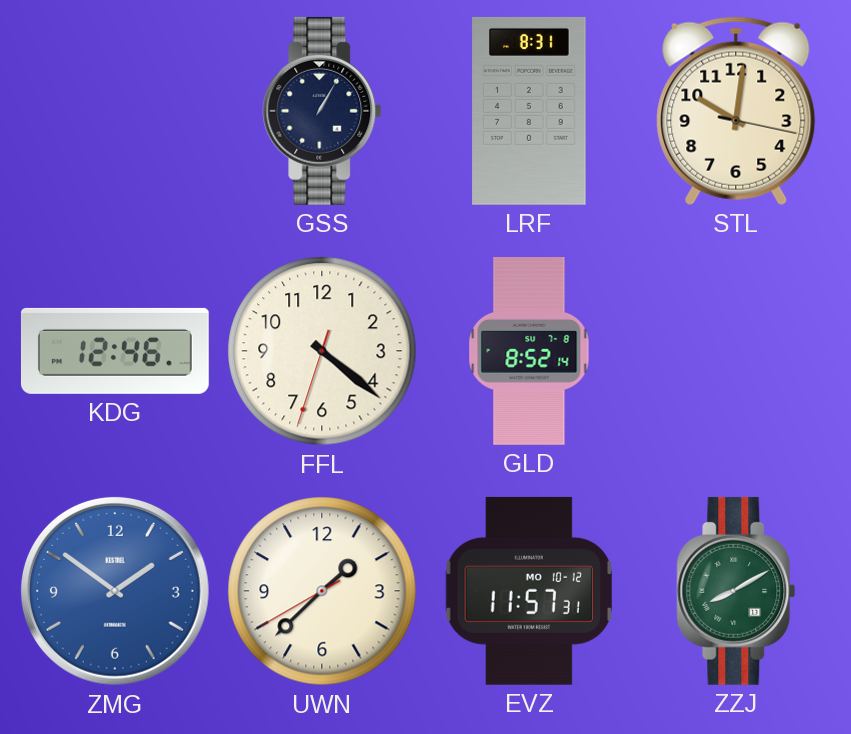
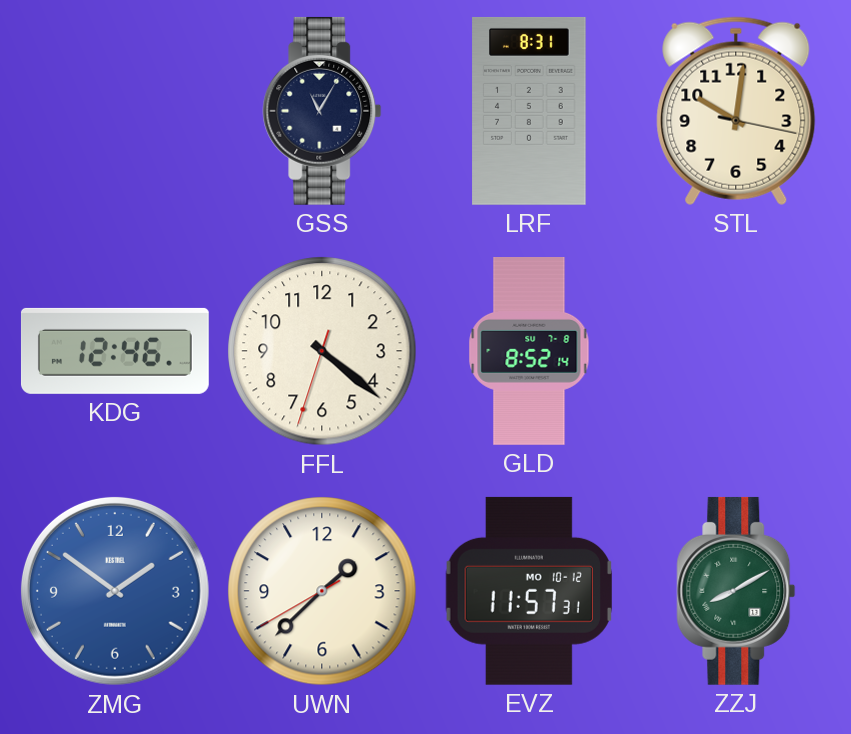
GSS: 1:05 -> 11:05
